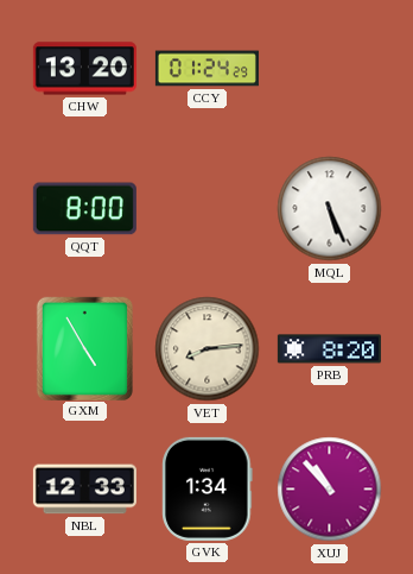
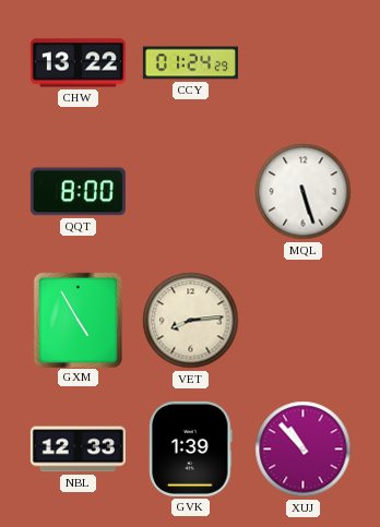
CHW: 13:20 -> 13:22
MQL: 5:26 -> 5:27
PRB: 8:20 -> none
GVK: 1:34 -> 1:39
